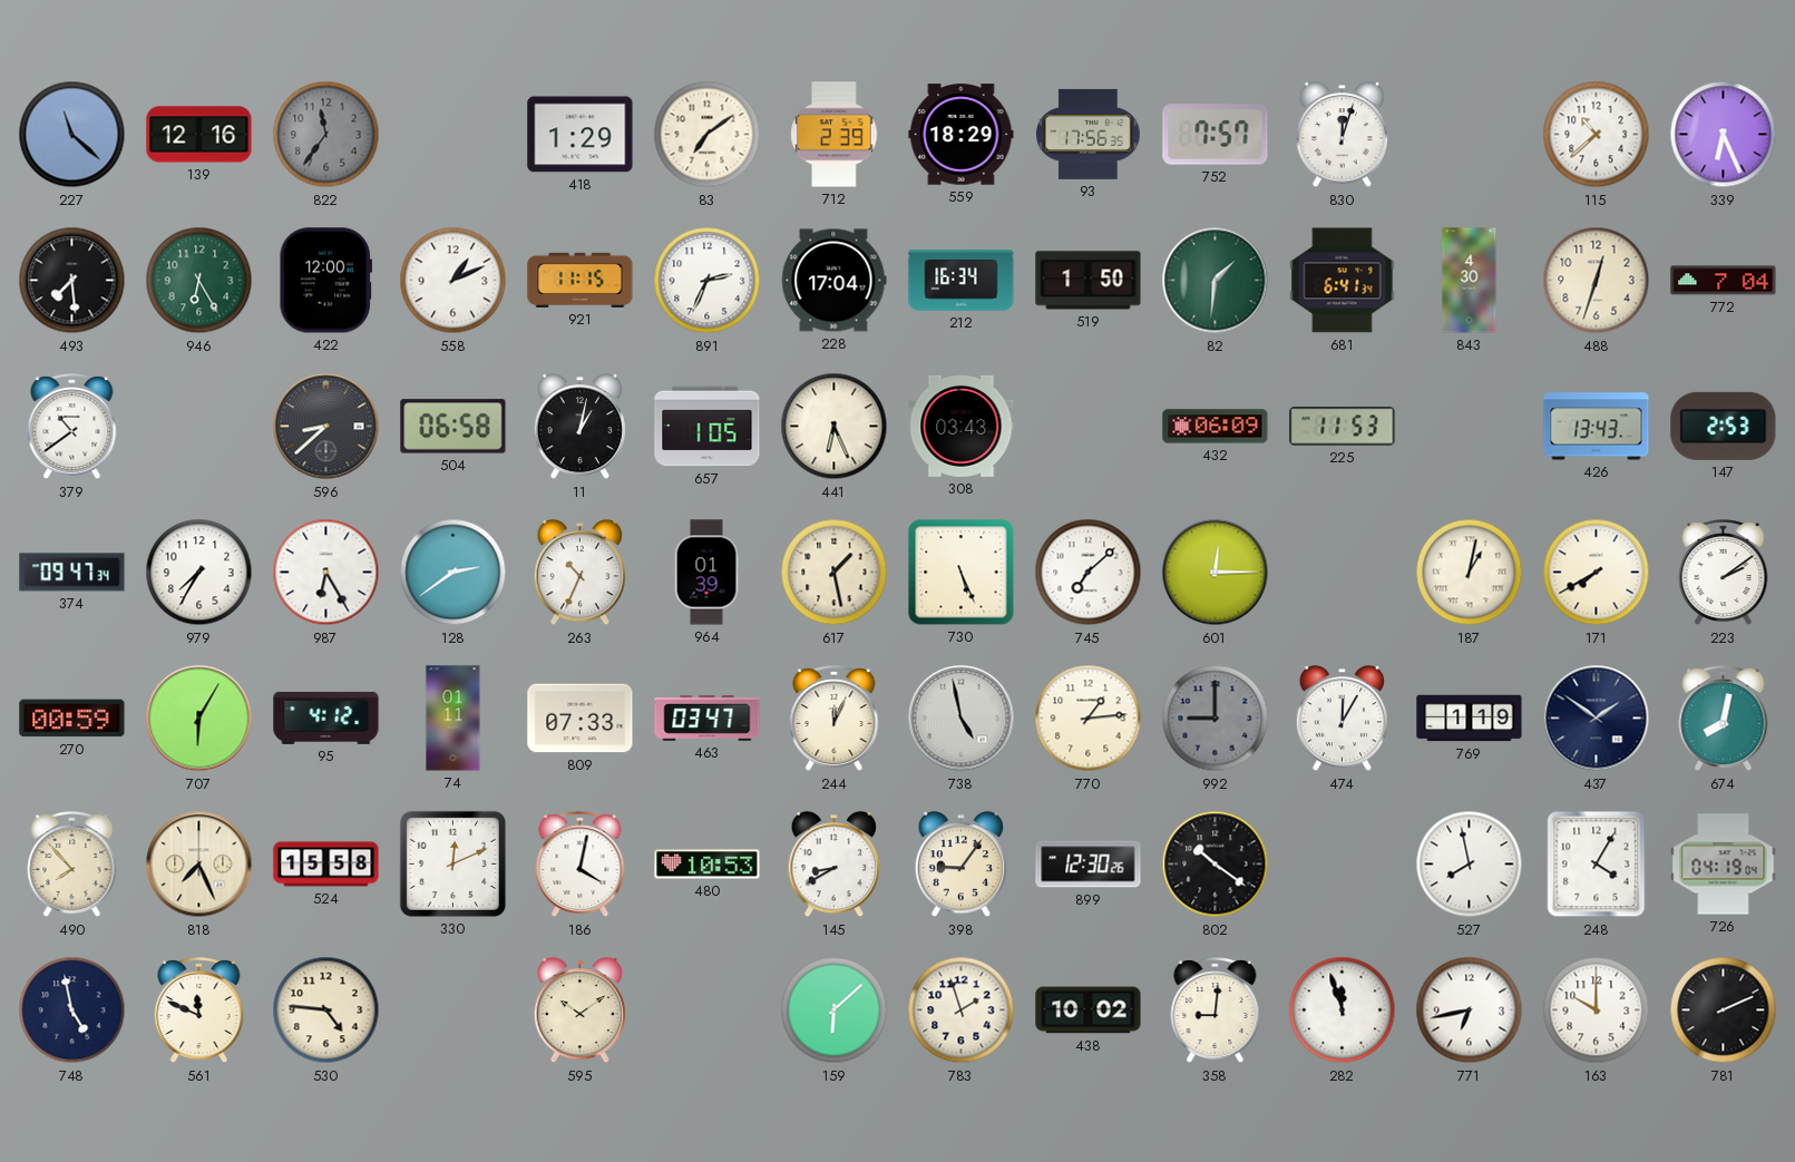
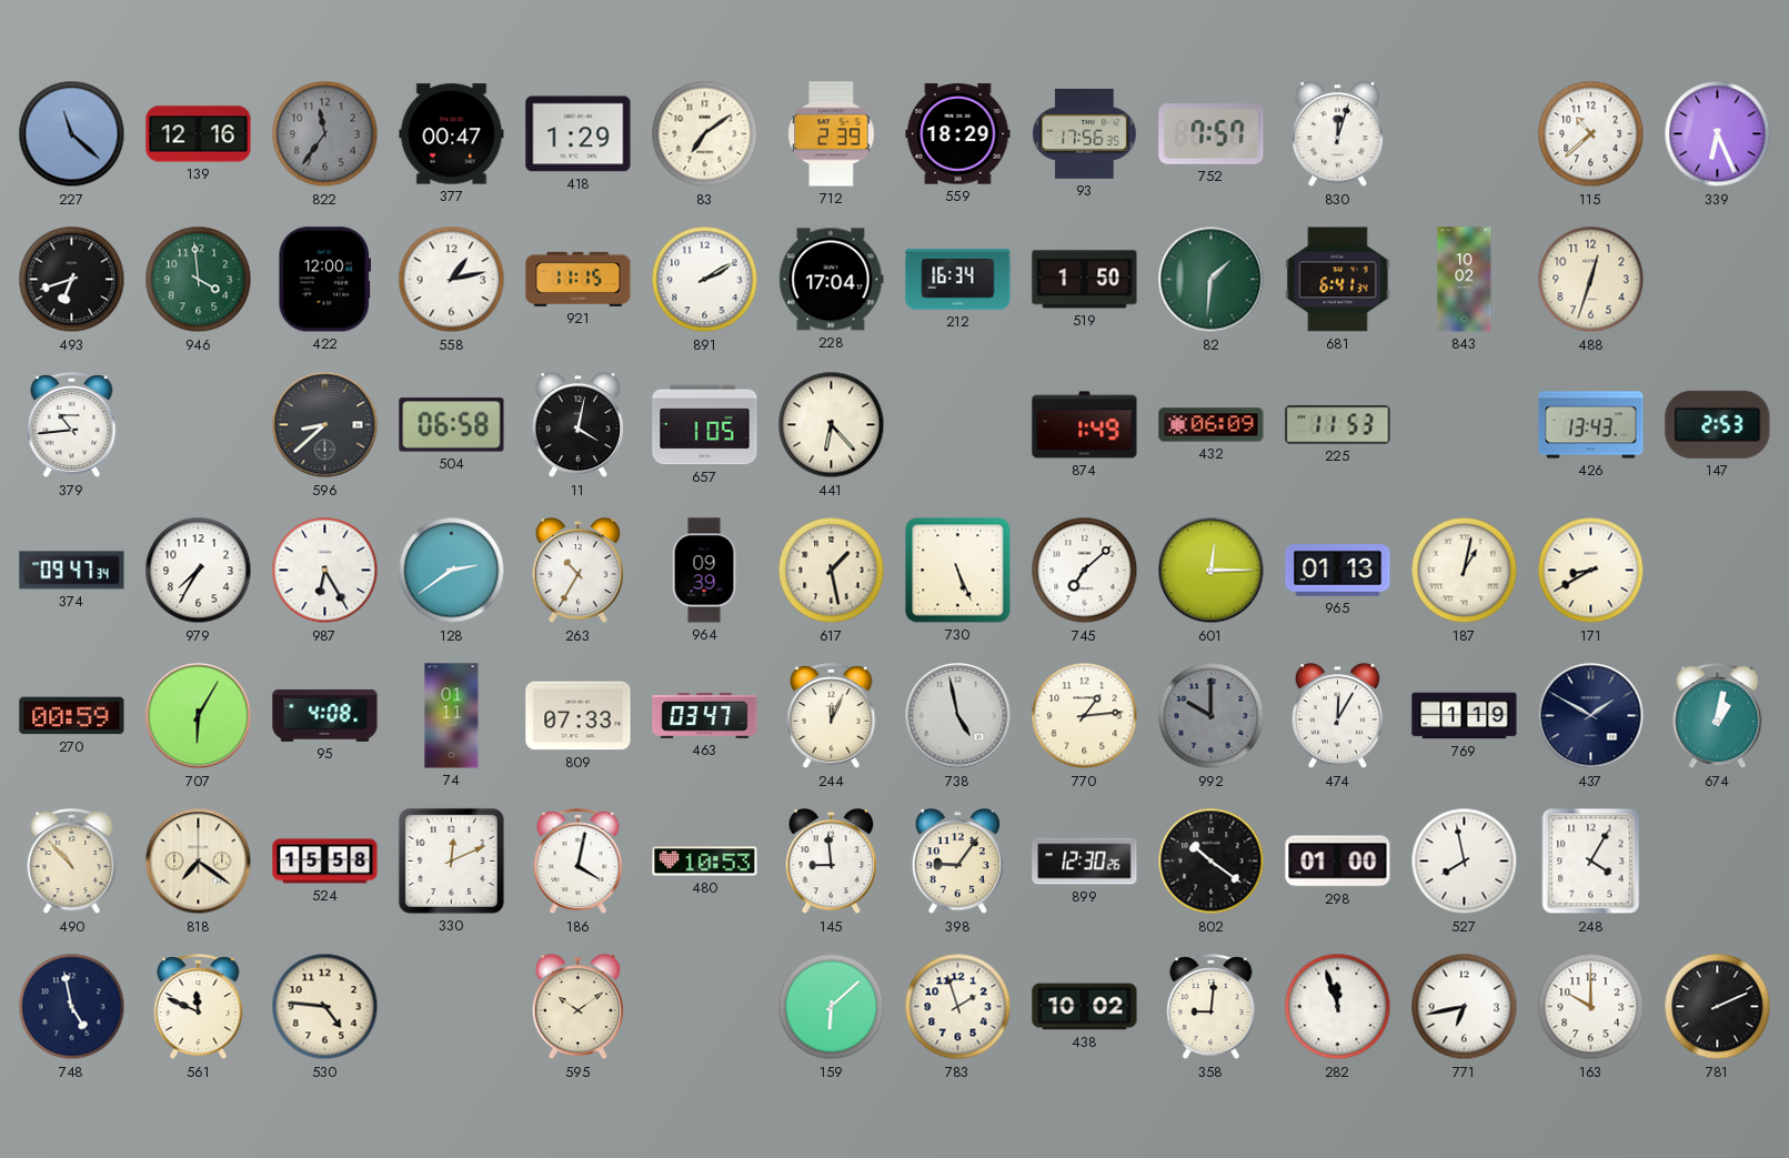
377: none -> 00:47
493: 7:29 -> 6:42
946: 6:25 -> 3:59
558: 1:11 -> 1:13
891: 2:34 -> 2:10
843: 4:30 -> 10:02
772: 7:04 -> none
379: 10:39 -> 10:44
11: 1:02 -> 4:02
441: 6:26 -> 6:23
308: 03:43 -> none
874: none -> 1:49
263: 10:34 -> 10:35
964: 01:39 -> 09:39
965: none -> 01:13
171: 7:40 -> 8:40
223: 2:09 -> none
95: 4:12 -> 4:08
992: 9:00 -> 10:00
437: 1:51 -> 1:50
674: 8:02 -> 1:02
490: 7:53 -> 10:53
818: 7:26 -> 7:21
145: 8:40 -> 8:59
298: none -> 01:00
726: 04:19 -> none
